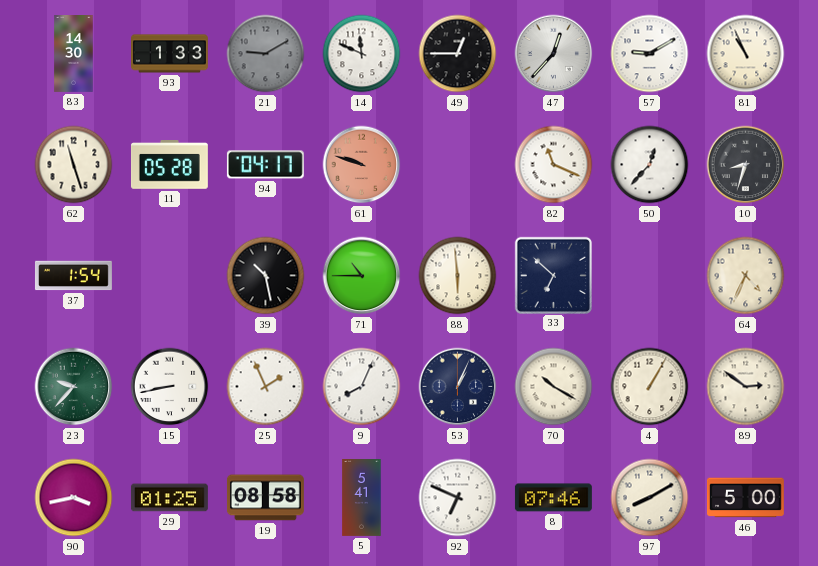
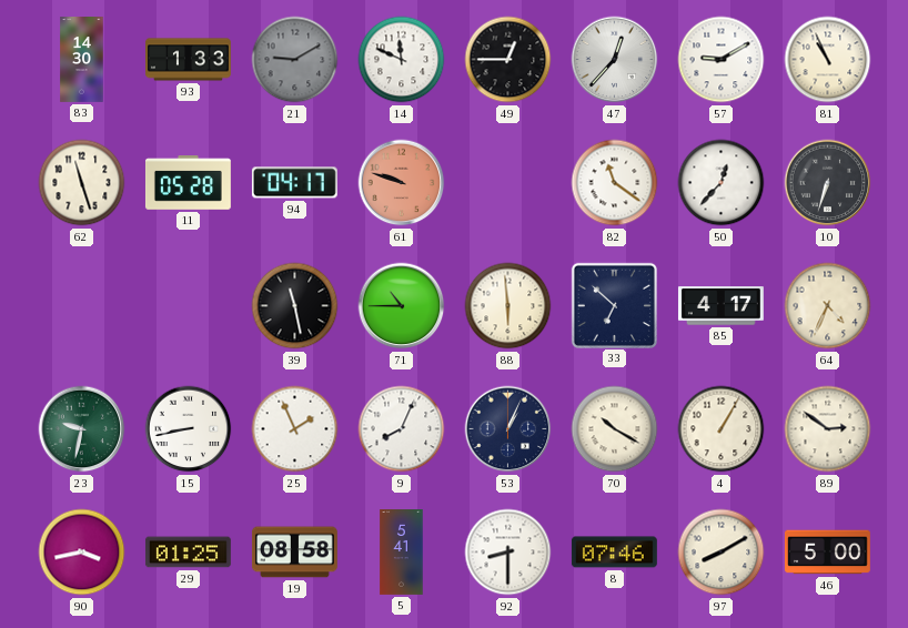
82: 11:19 -> 11:21
10: 8:33 -> 6:33
37: 1:54 -> none
39: 10:28 -> 11:28
85: none -> 4:17
23: 9:37 -> 9:32
92: 6:49 -> 8:30
